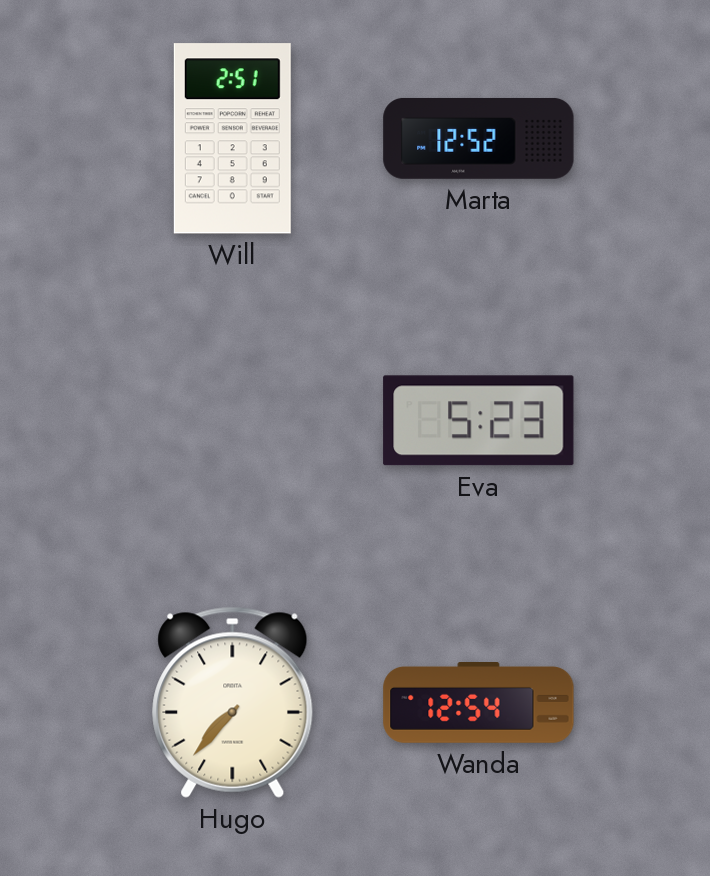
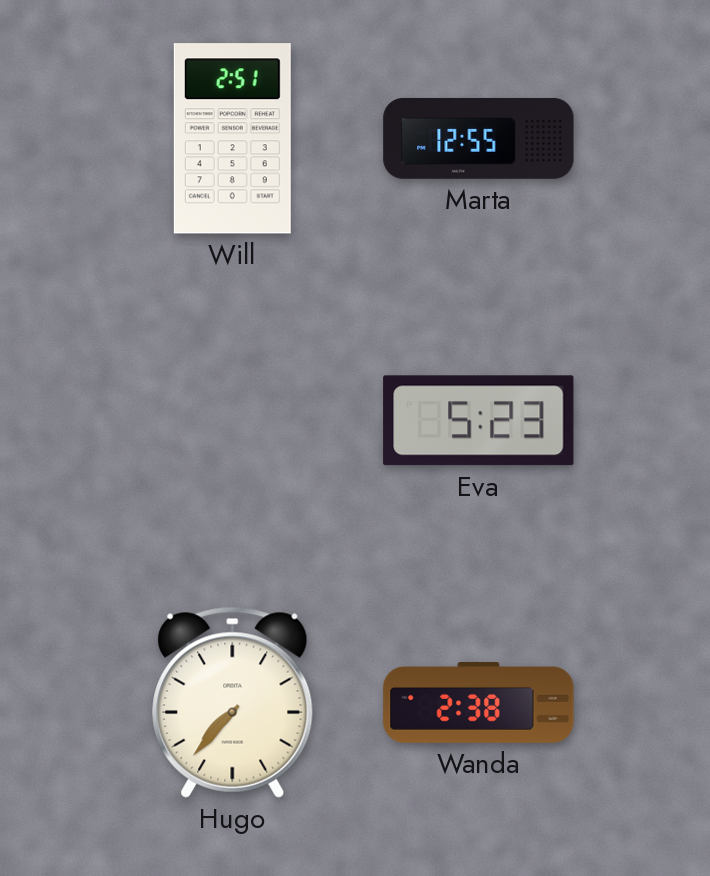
Marta: 12:52 -> 12:55
Wanda: 12:54 -> 2:38
